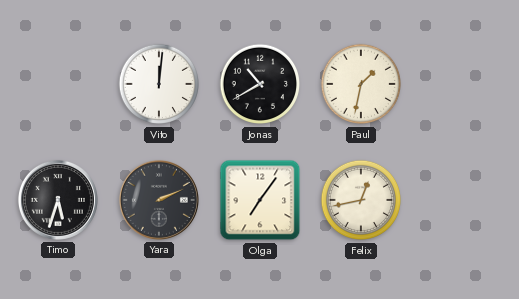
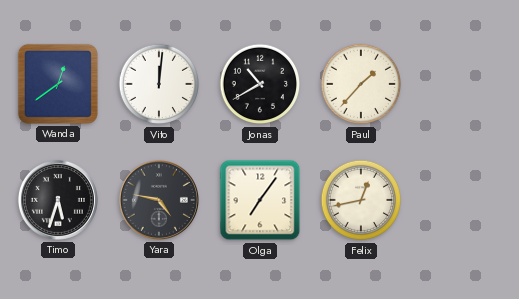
Wanda: none -> 12:39
Paul: 1:32 -> 1:37
Yara: 2:11 -> 4:47
